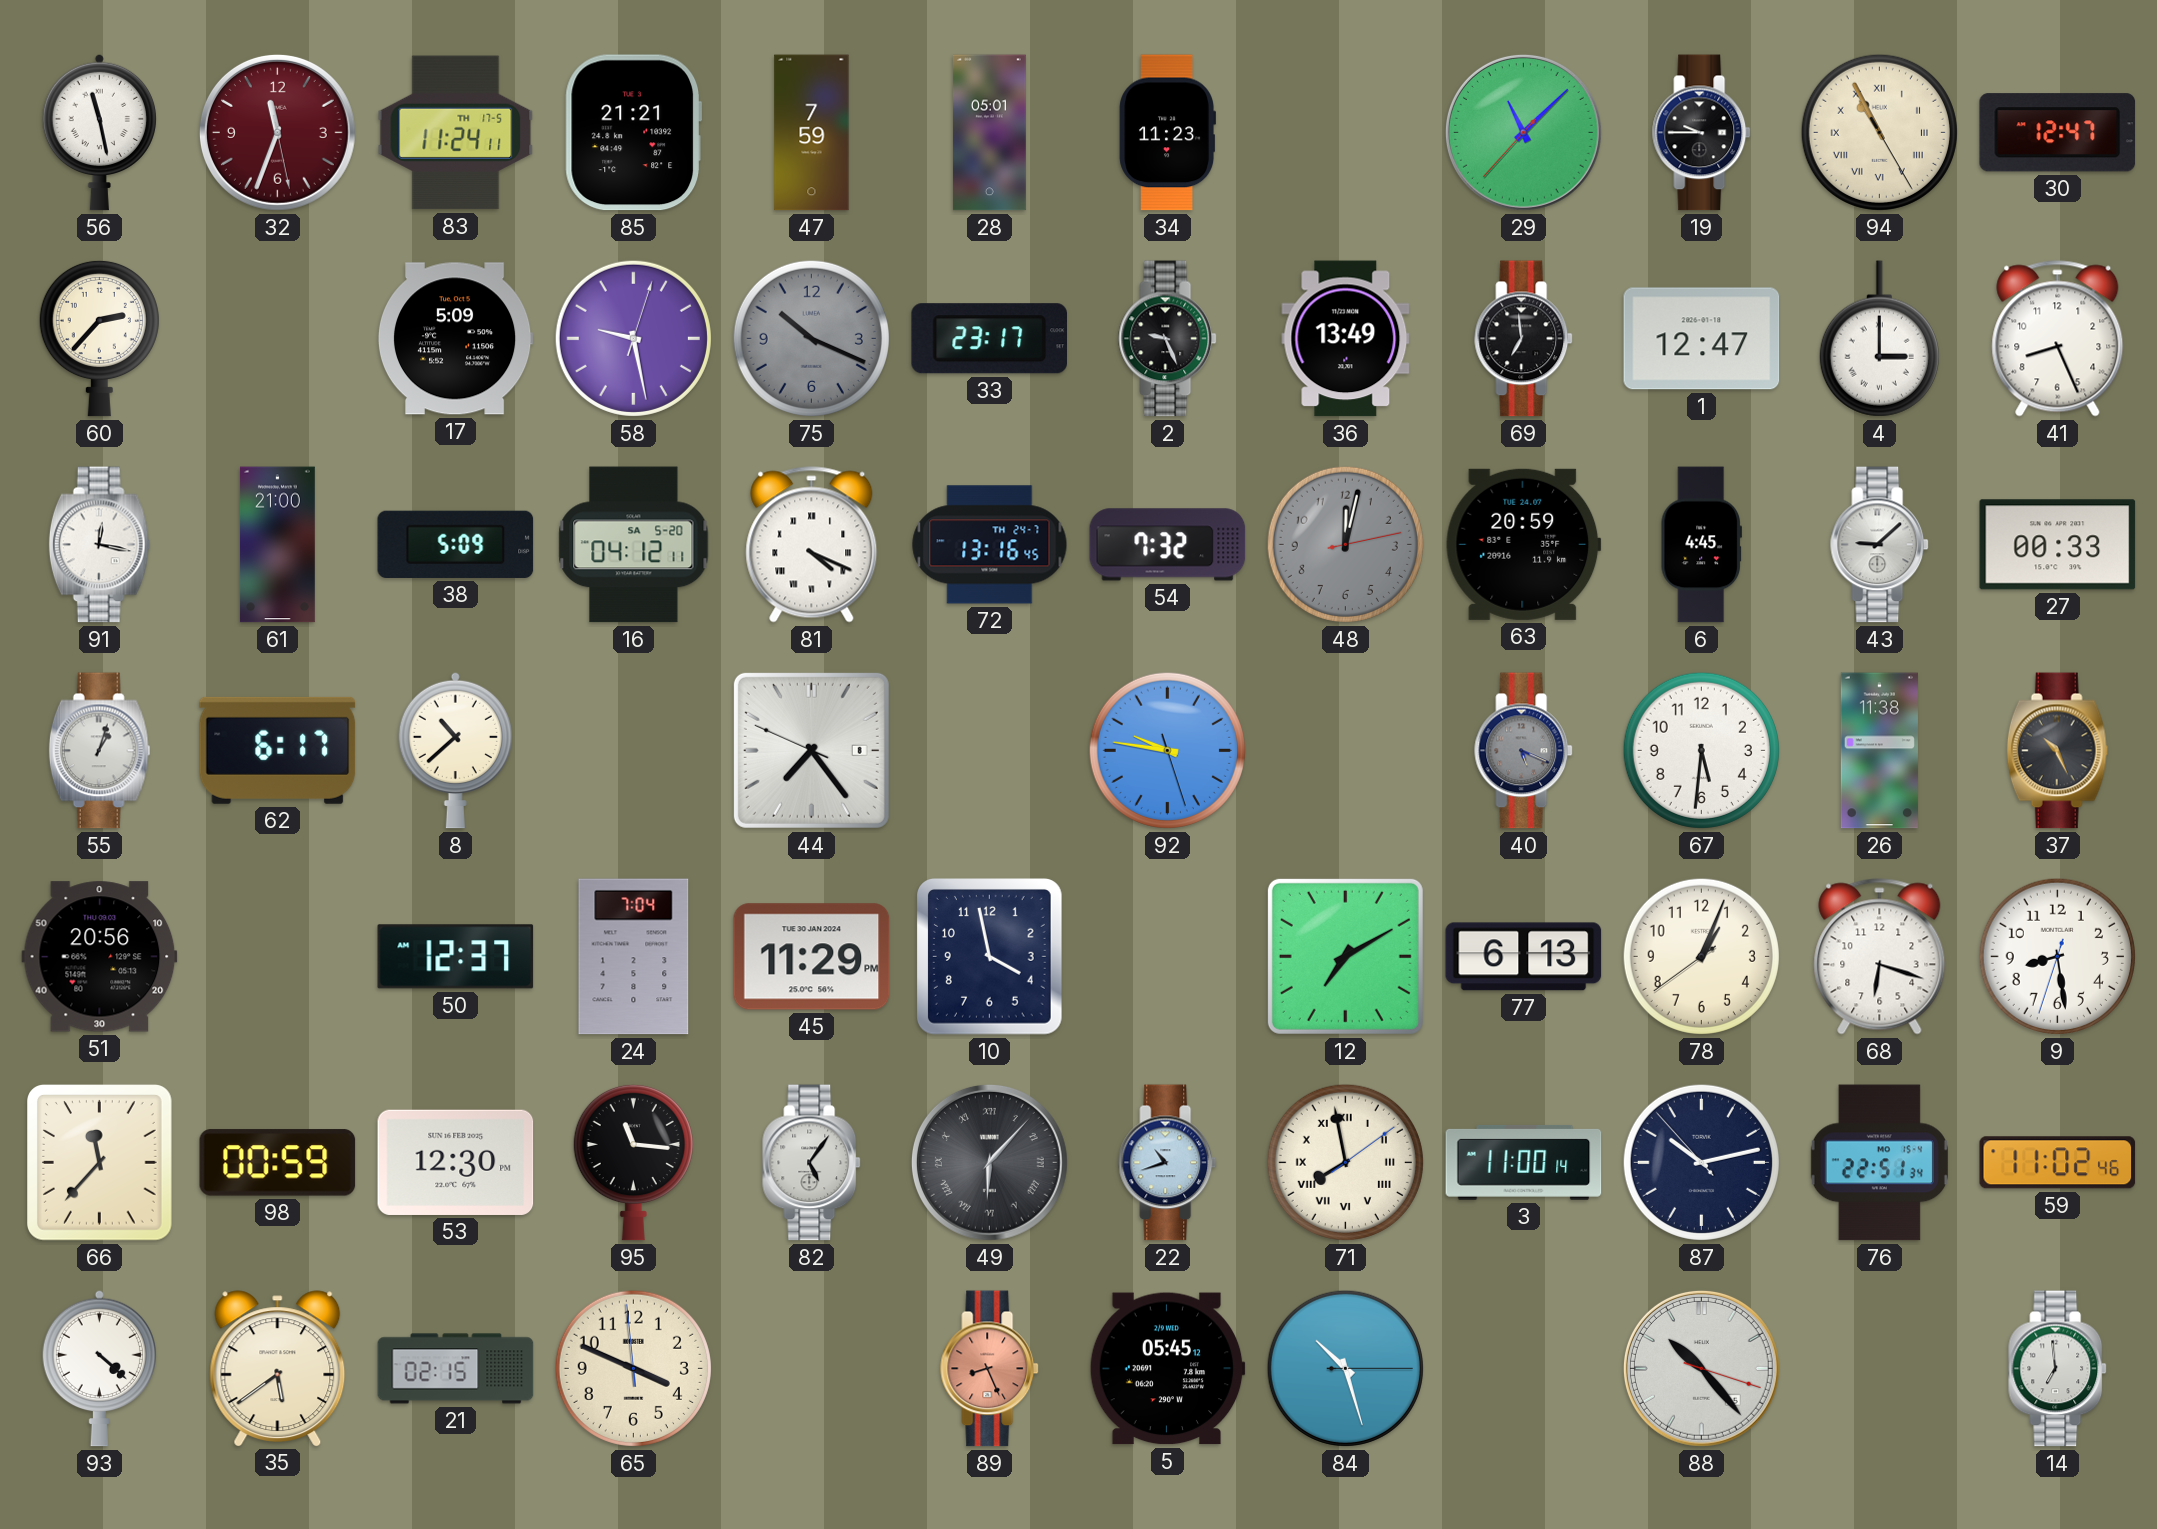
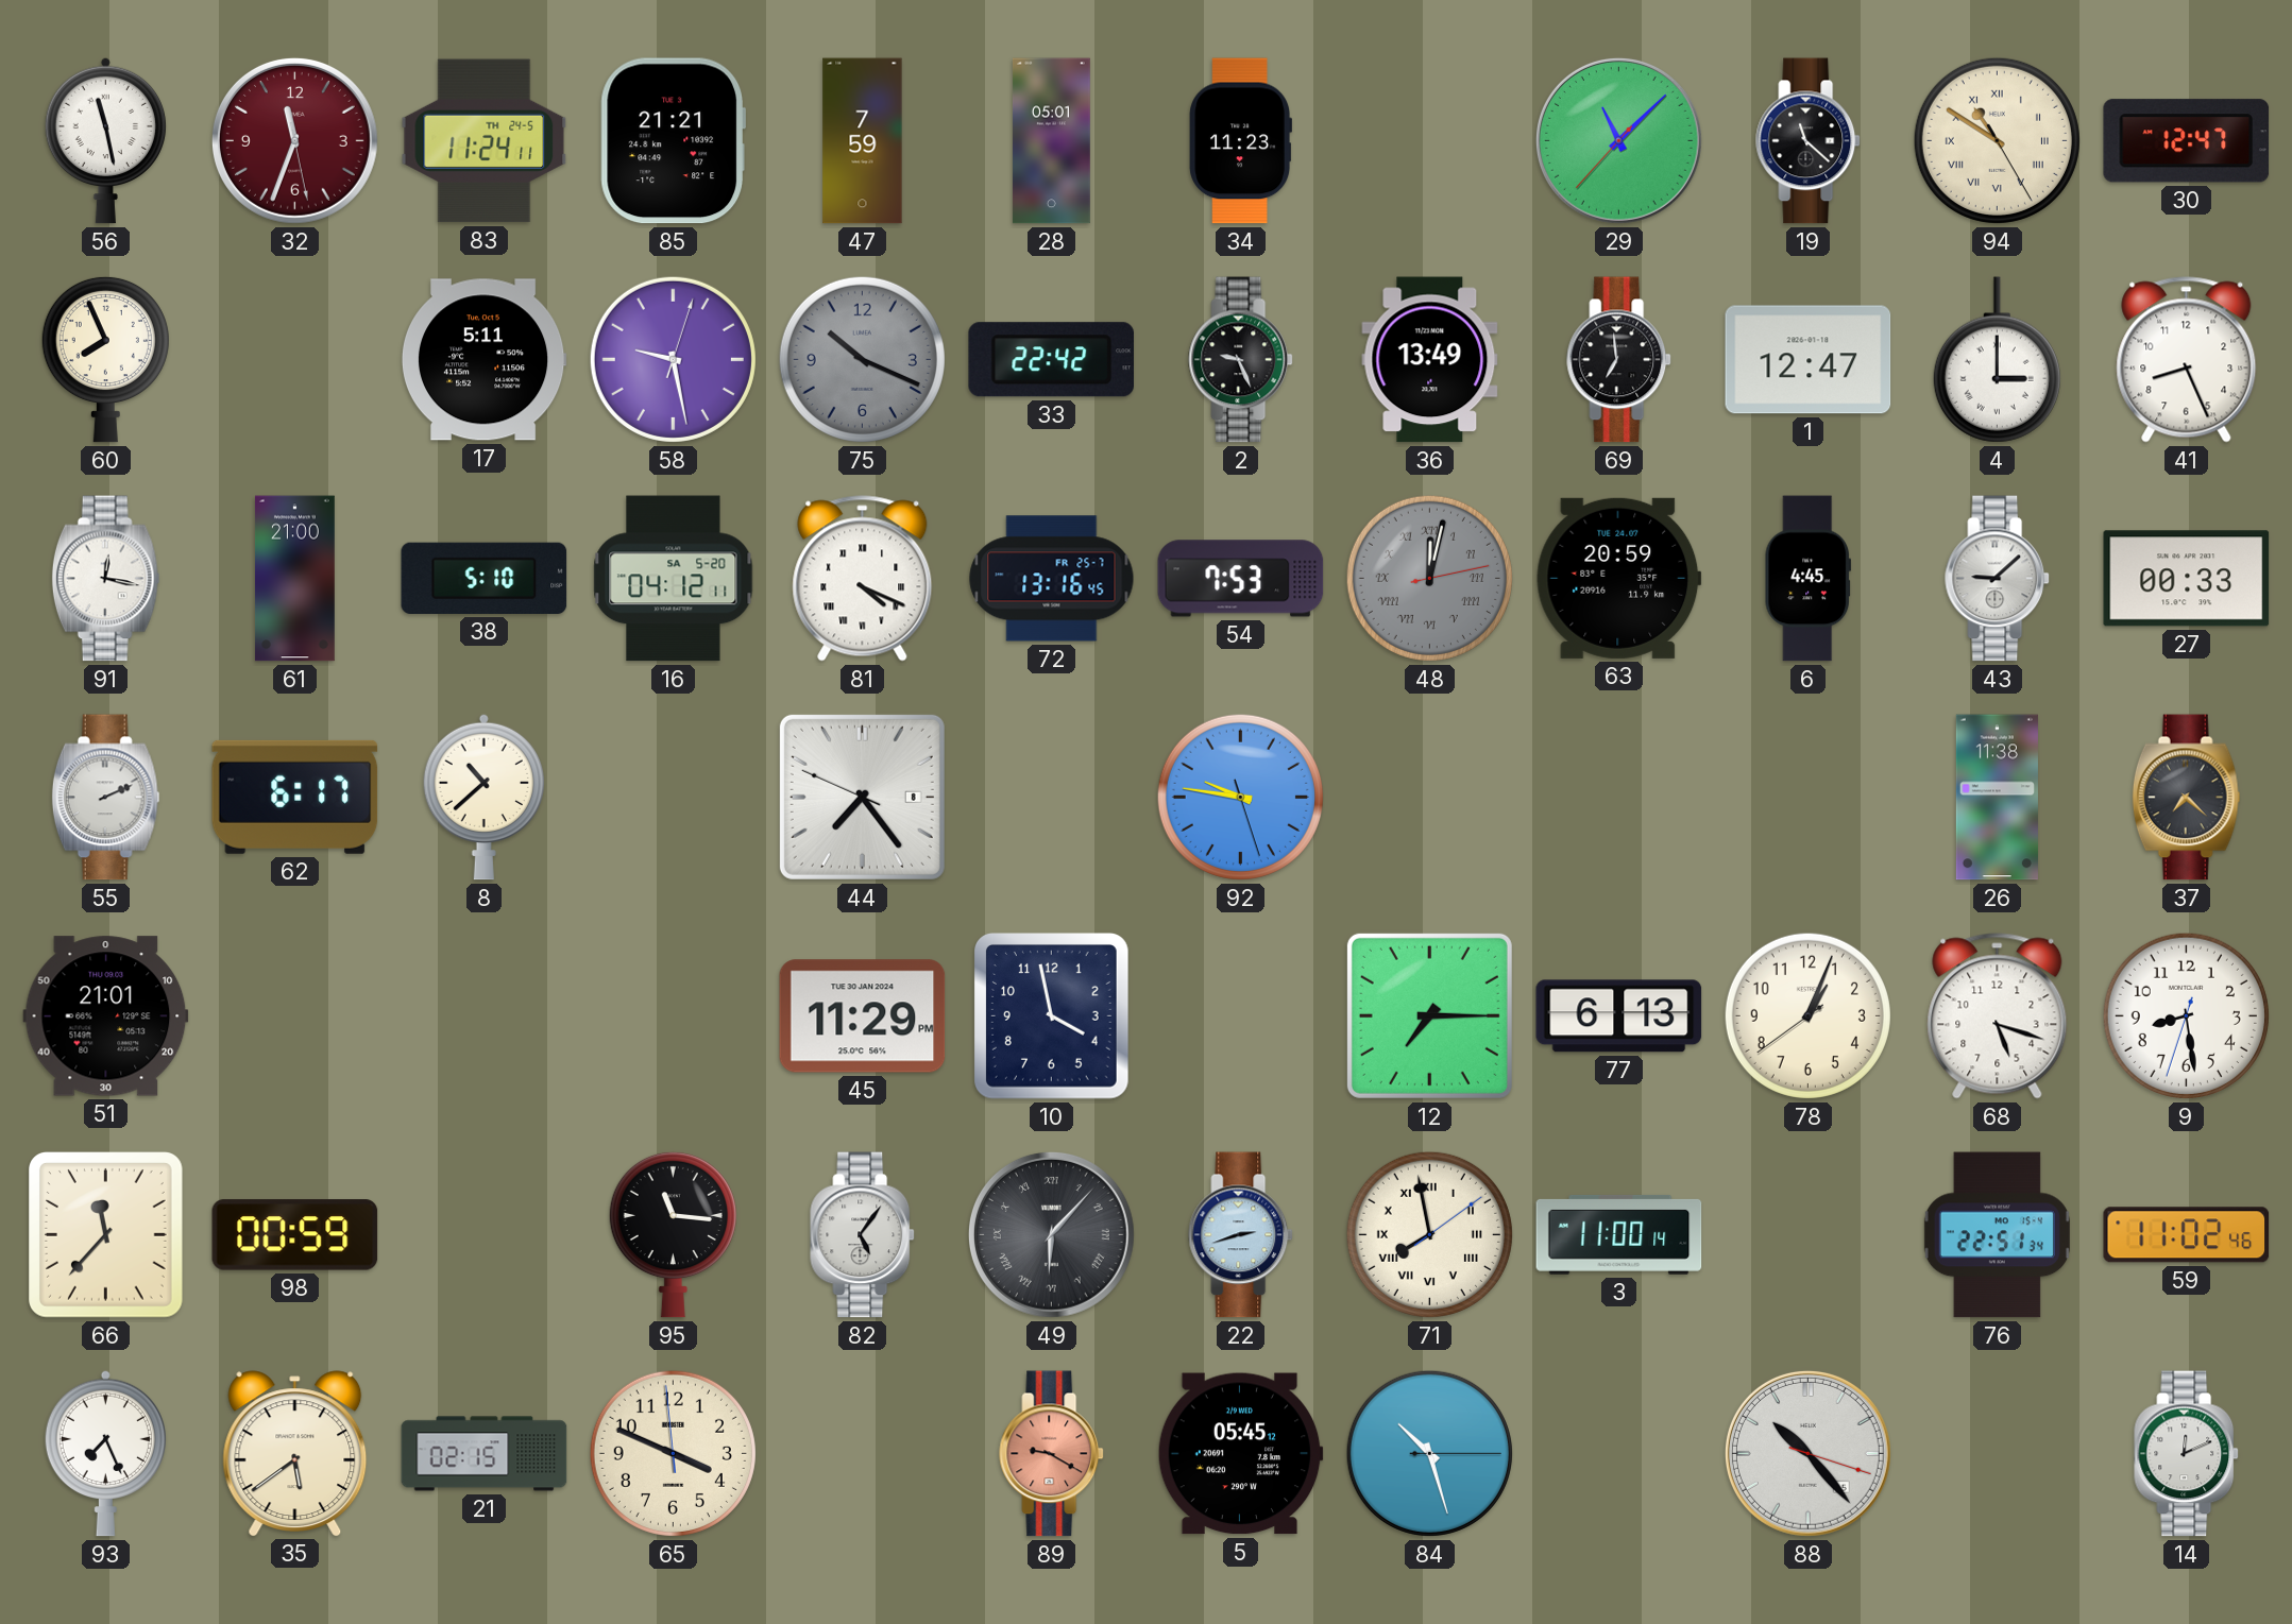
83 date: TH 17-5 -> TH 24-5
19: 9:45 -> 11:22
94: 10:55 -> 10:50
60: 2:37 -> 7:56
17: 5:09 -> 5:11
33: 23:17 -> 22:42
38: 5:09 -> 5:10
72 date: TH 24-7 -> FR 25-7
54: 7:32 -> 7:53
48 numerals: Arabic -> Roman
55: 1:03 -> 2:11
40: 5:19 -> none
67: 5:31 -> none
37: 10:26 -> 7:22
51: 20:56 -> 21:01
50: 12:37 -> none
24: 7:04 -> none
12: 7:10 -> 7:15
68: 6:18 -> 5:18
53: 12:30 -> none
22: 10:42 -> 2:42
87: 10:12 -> none
93: 4:22 -> 7:26
89: 8:26 -> 9:20
14: 6:59 -> 12:11
